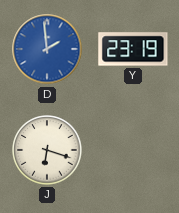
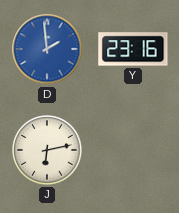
Y: 23:19 -> 23:16
J: 6:18 -> 6:13
